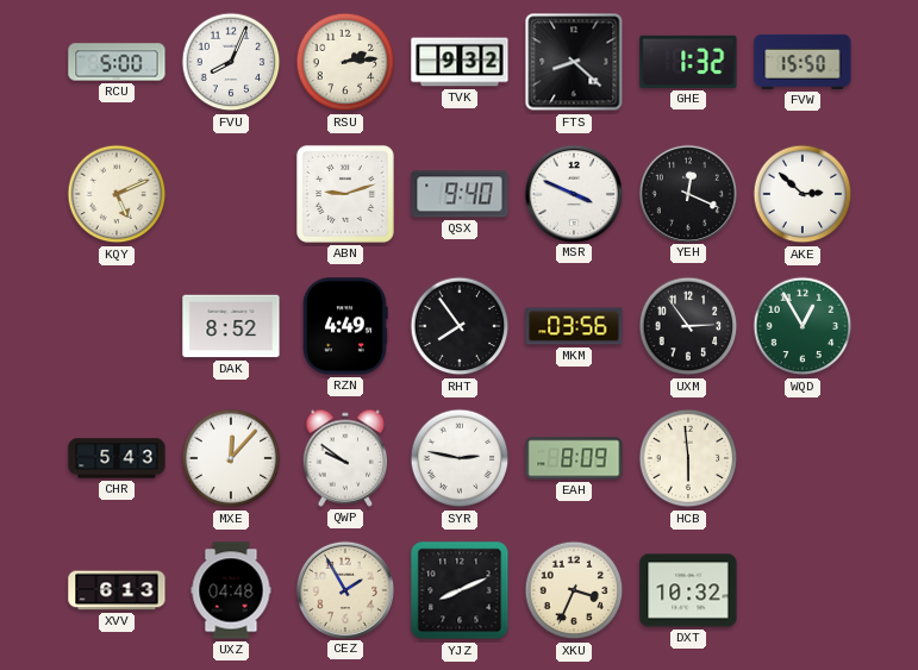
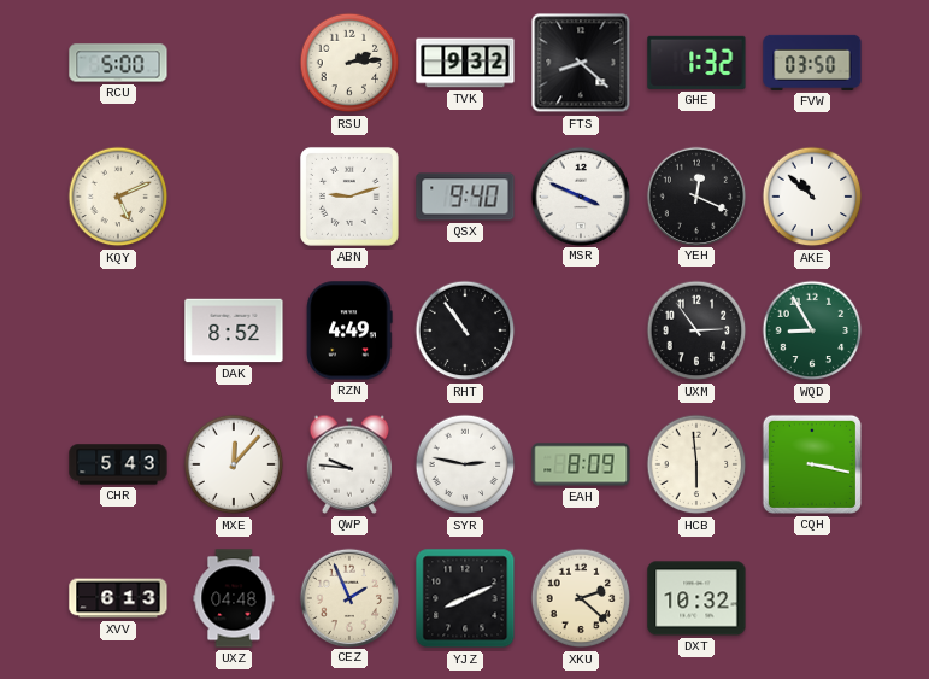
FVU: 8:04 -> none
FVW: 15:50 -> 03:50
AKE: 2:52 -> 10:52
RHT: 7:54 -> 10:54
MKM: 03:56 -> none
WQD: 12:55 -> 8:55
QWP: 9:51 -> 9:46
CQH: none -> 3:17
CEZ: 1:55 -> 1:56
XKU: 3:34 -> 2:22
